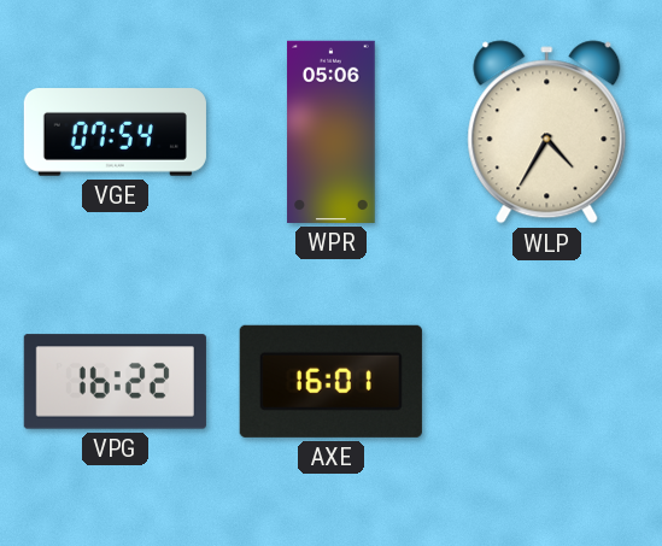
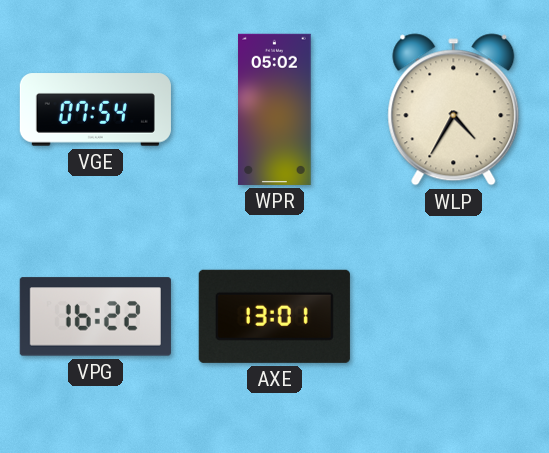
WPR: 05:06 -> 05:02
AXE: 16:01 -> 13:01
